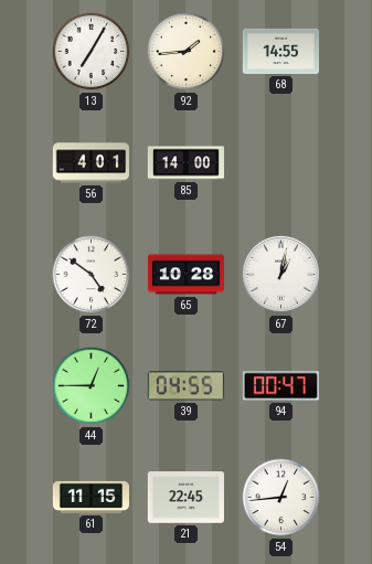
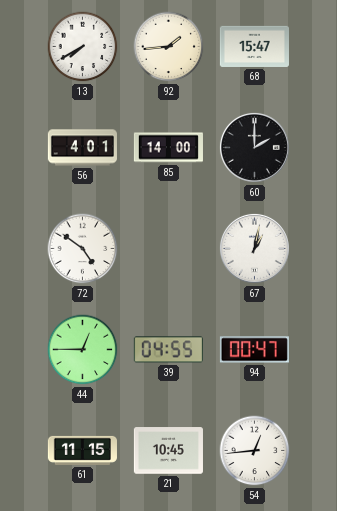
13: 7:05 -> 7:40
68: 14:55 -> 15:47
60: none -> 2:00
65: 10:28 -> none
21: 22:45 -> 10:45
